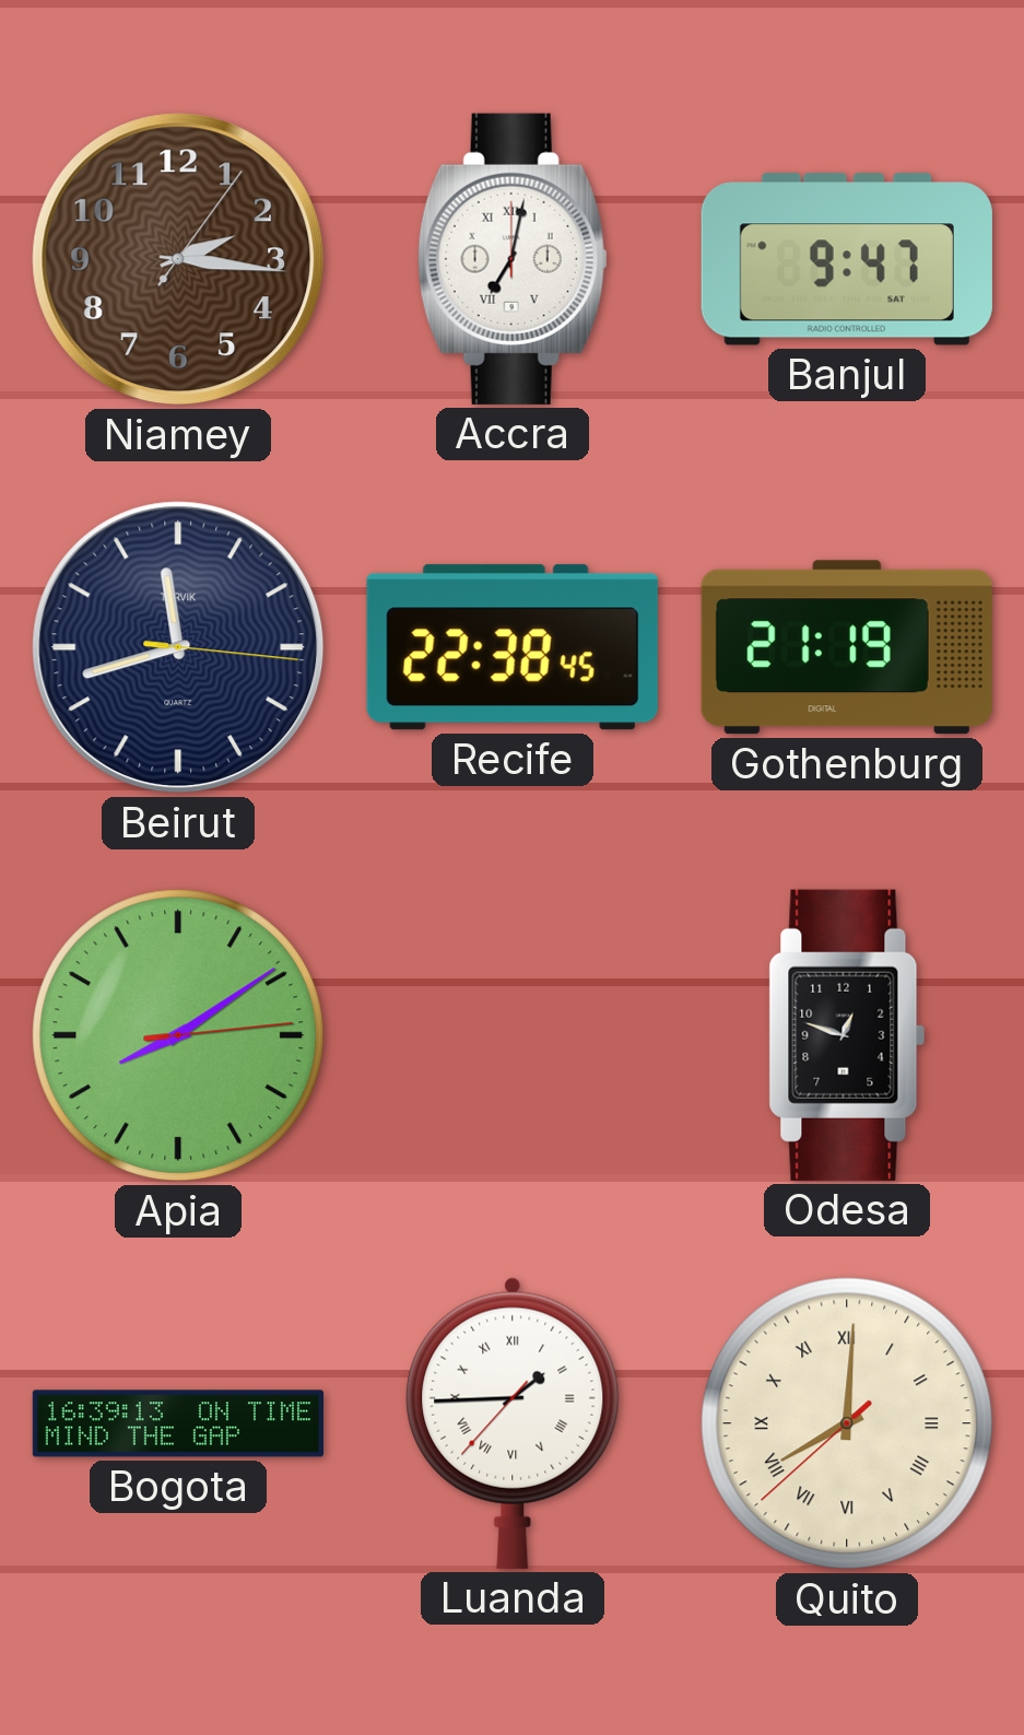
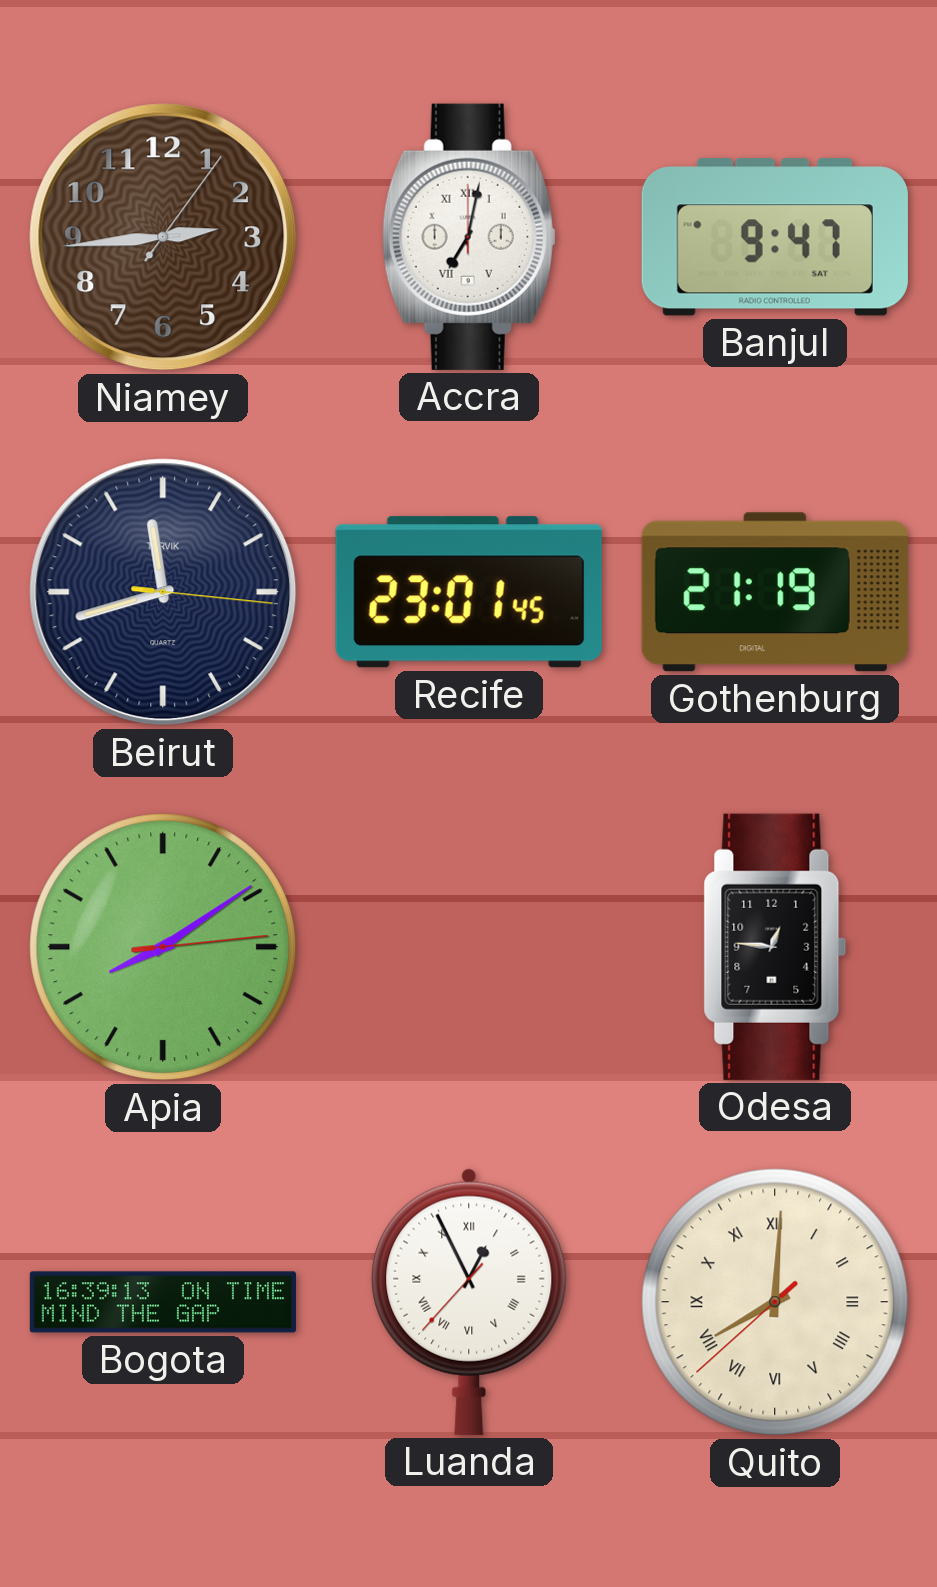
Niamey: 2:16 -> 2:44
Recife: 22:38 -> 23:01
Odesa: 12:48 -> 12:46
Luanda: 1:44 -> 12:55
